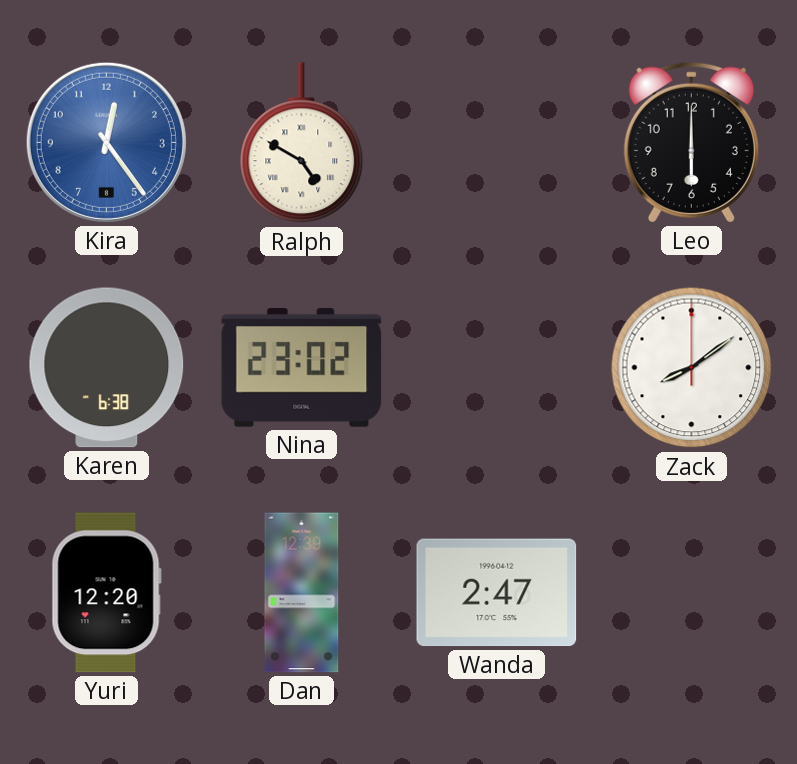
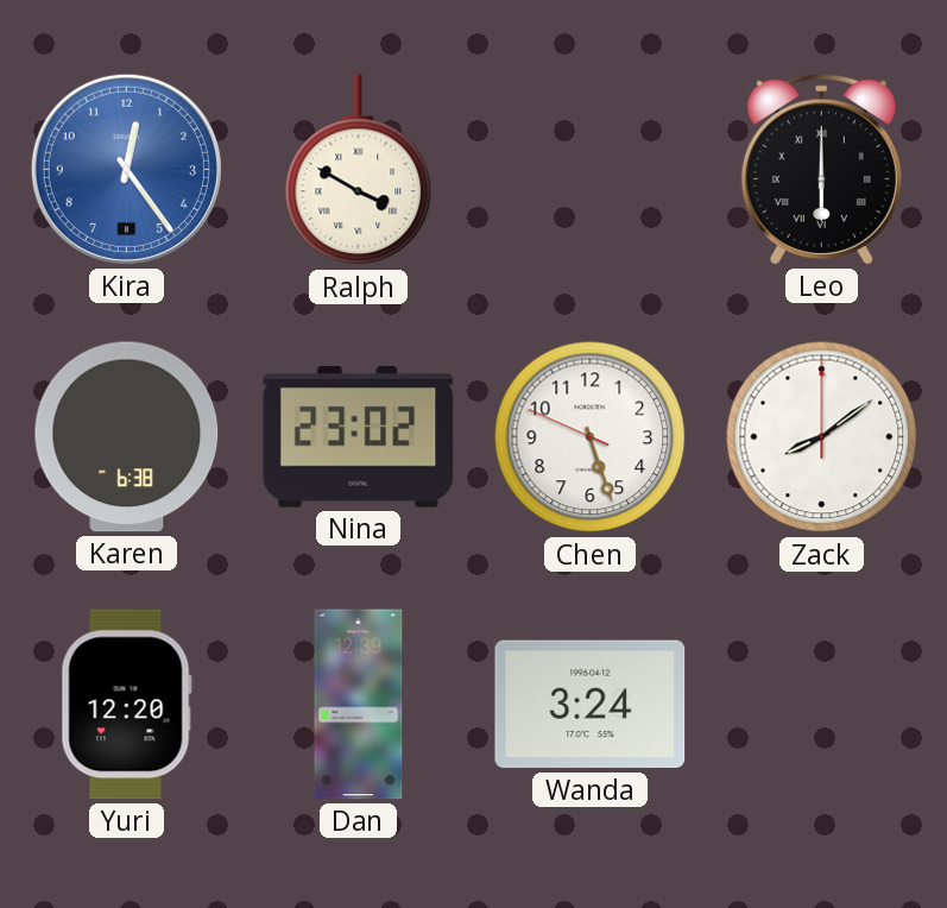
Ralph: 4:50 -> 3:50
Leo numerals: Arabic -> Roman
Chen: none -> 5:26
Wanda: 2:47 -> 3:24
